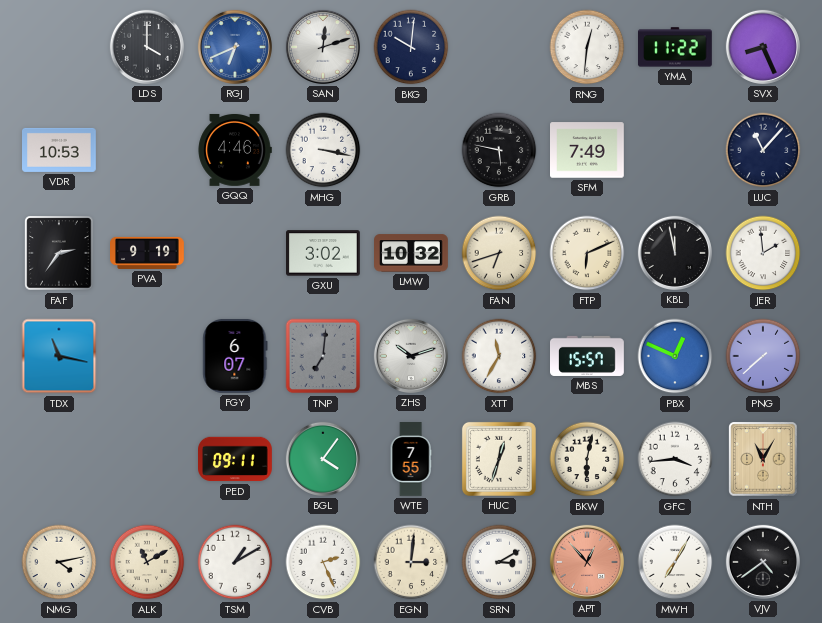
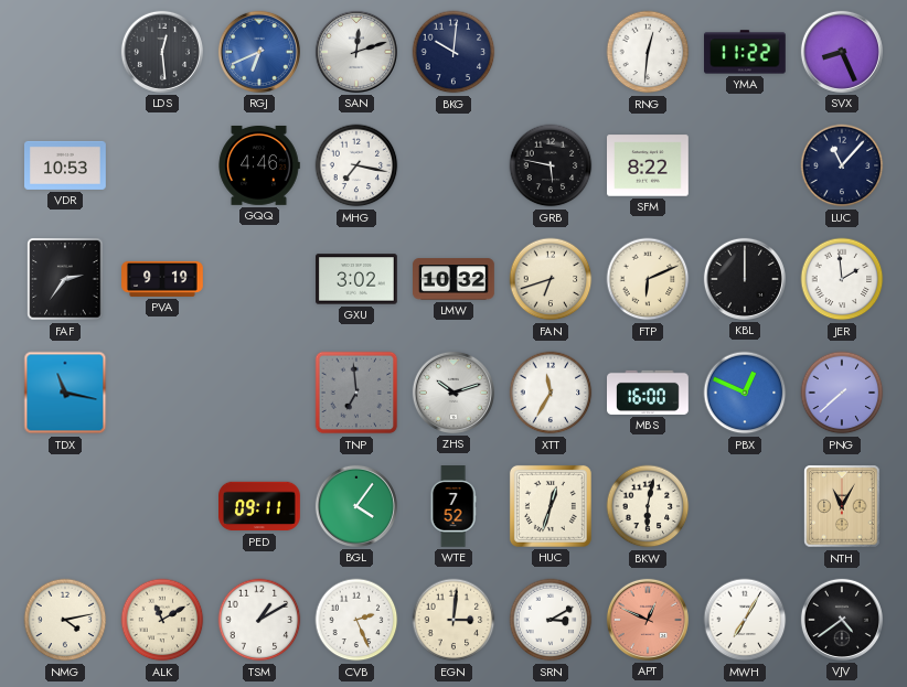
LDS: 4:00 -> 12:29
MHG: 3:17 -> 7:17
SFM: 7:49 -> 8:22
KBL: 11:58 -> 12:00
FGY: 6:07 -> none
TNP: 7:01 -> 6:59
MBS: 15:57 -> 16:00
WTE: 7:55 -> 7:52
GFC: 3:44 -> none
APT: 12:53 -> 12:49
